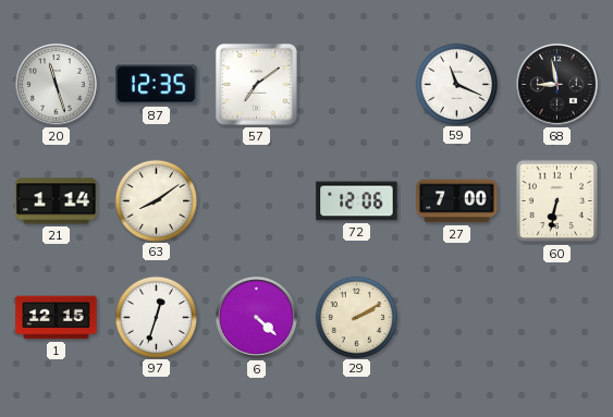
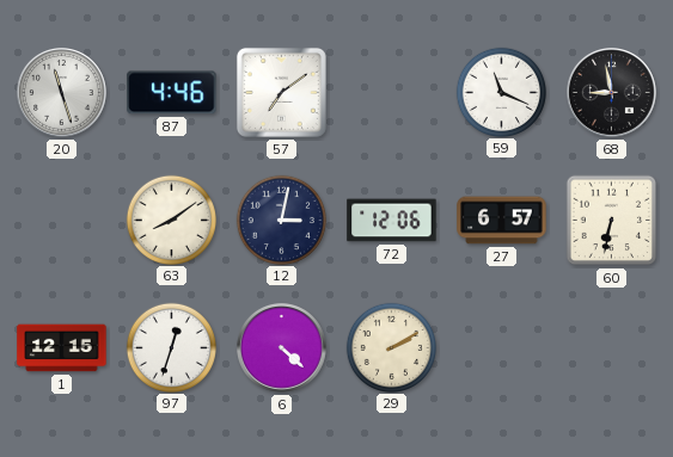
87: 12:35 -> 4:46
21: 1:14 -> none
12: none -> 3:02
27: 7:00 -> 6:57
